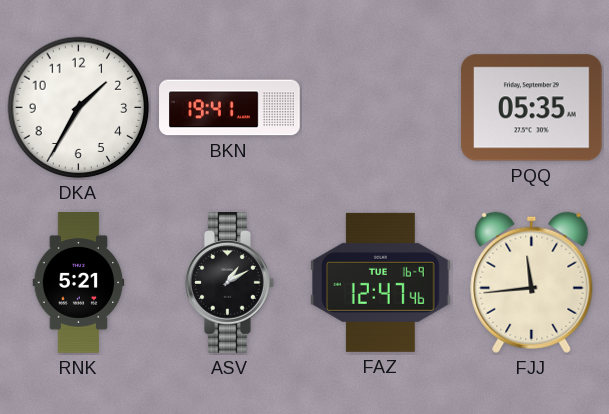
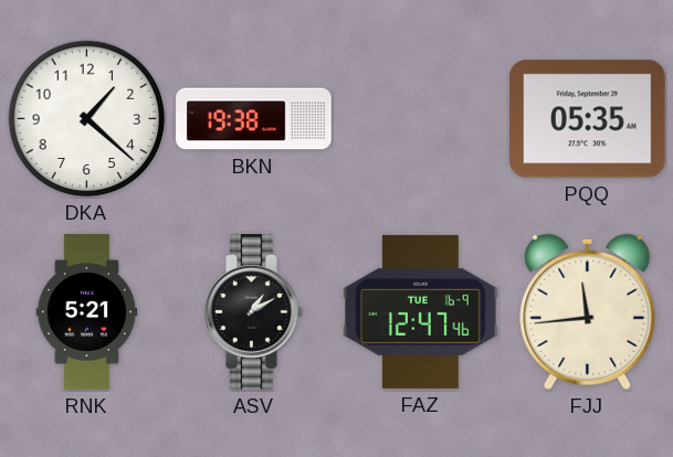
DKA: 1:35 -> 1:22
BKN: 19:41 -> 19:38
